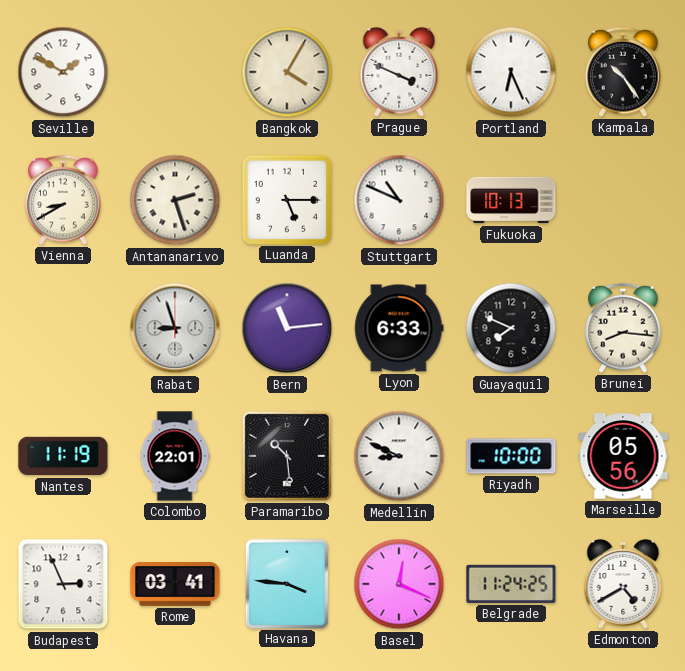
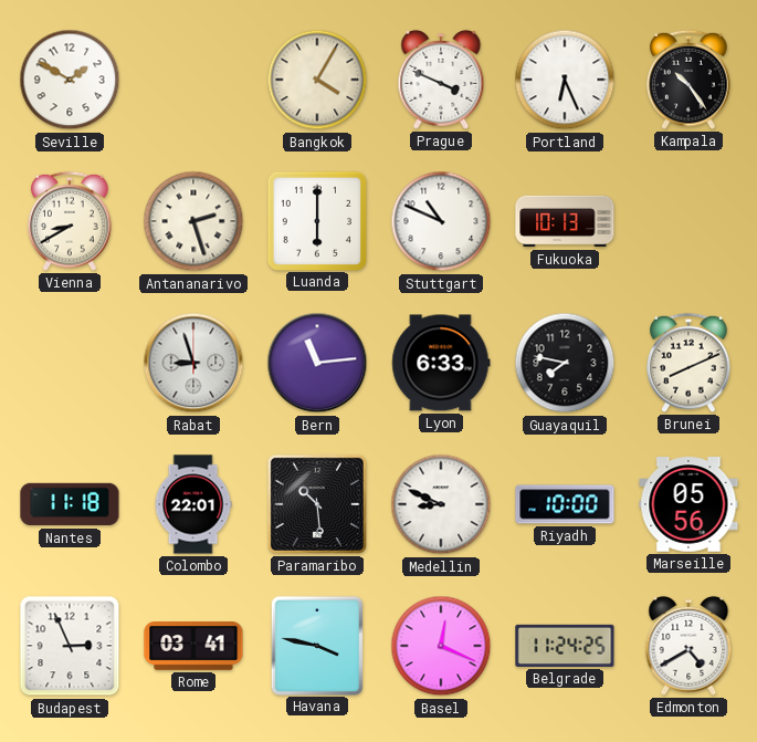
Luanda: 5:15 -> 6:00
Guayaquil: 7:49 -> 7:47
Brunei: 8:16 -> 8:11
Nantes: 11:19 -> 11:18
Havana: 3:46 -> 3:47
